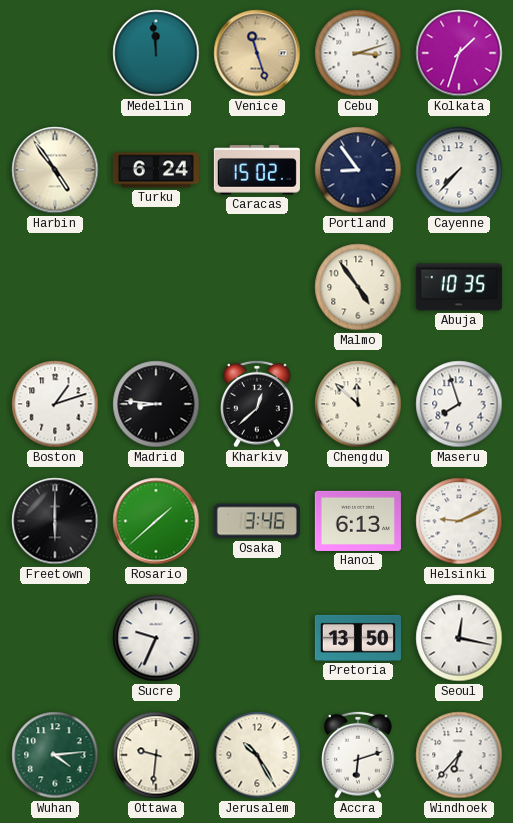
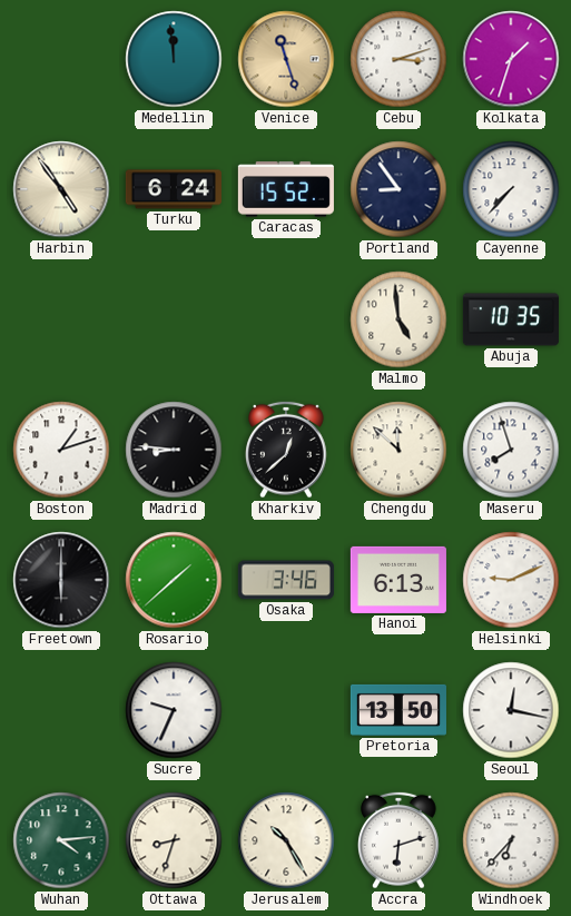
Caracas: 15:02 -> 15:52
Malmo: 4:54 -> 4:59
Ottawa: 9:31 -> 8:33
